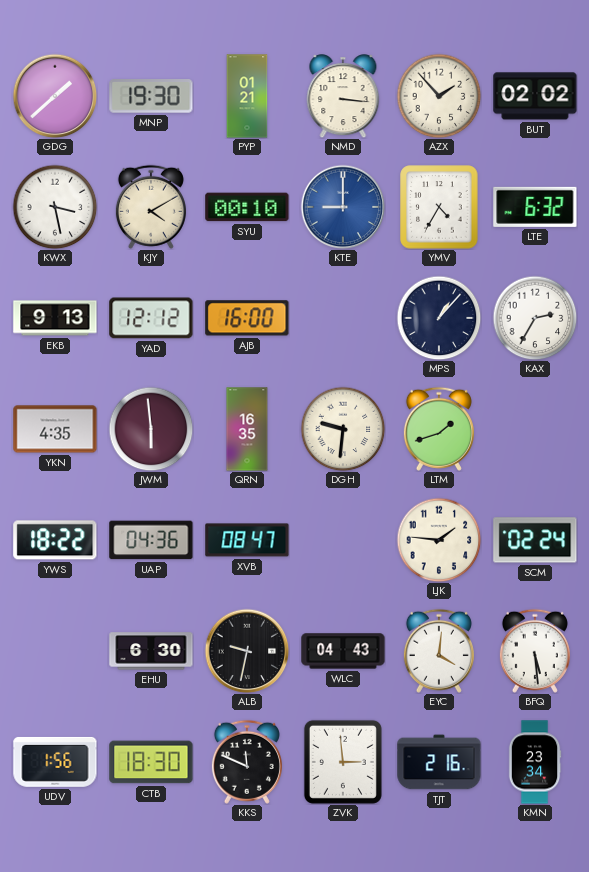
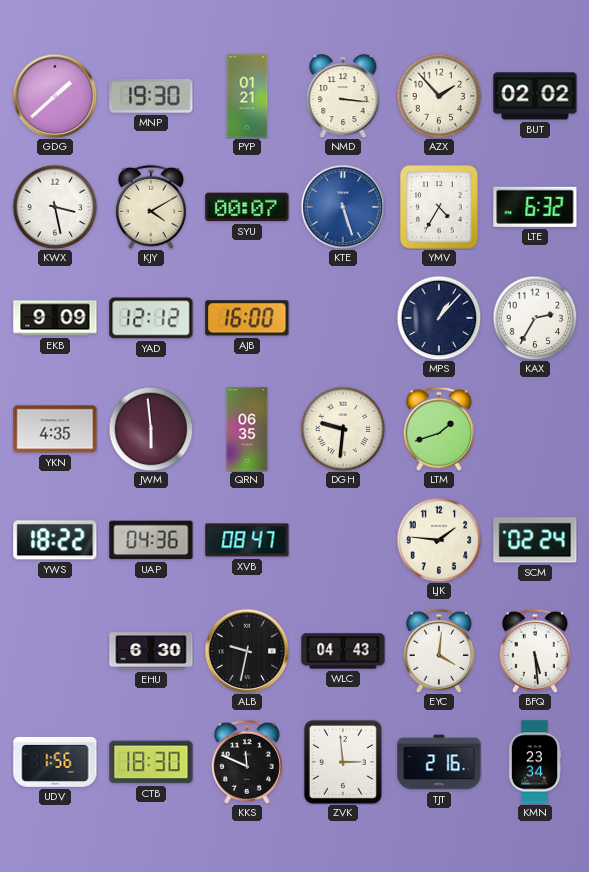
SYU: 00:10 -> 00:07
KTE: 9:00 -> 5:27
EKB: 9:13 -> 9:09
QRN: 16:35 -> 06:35
